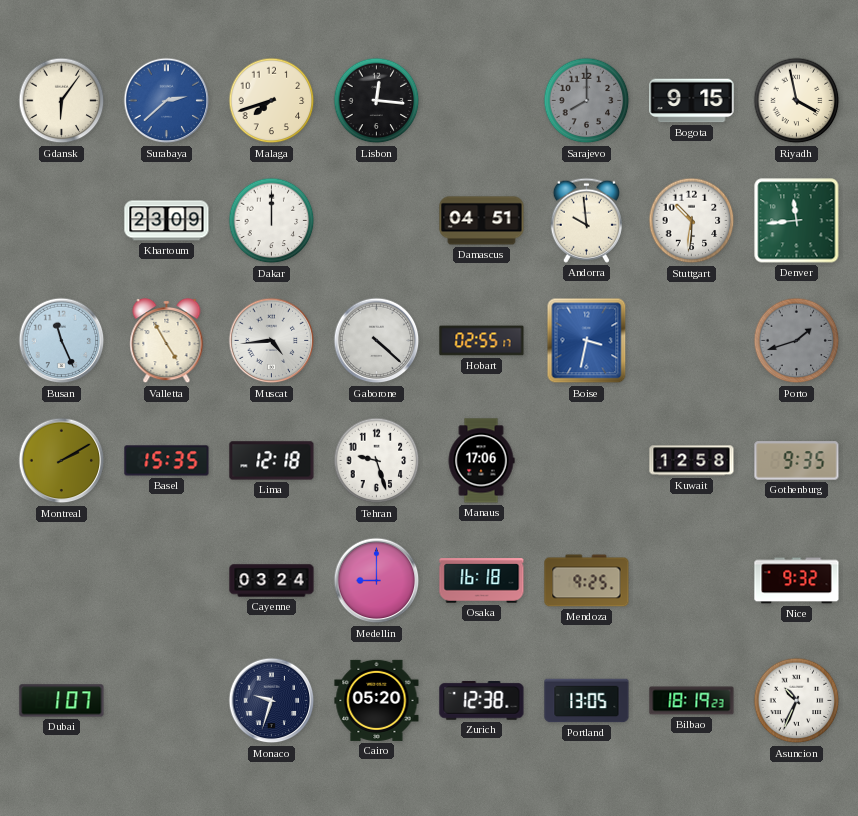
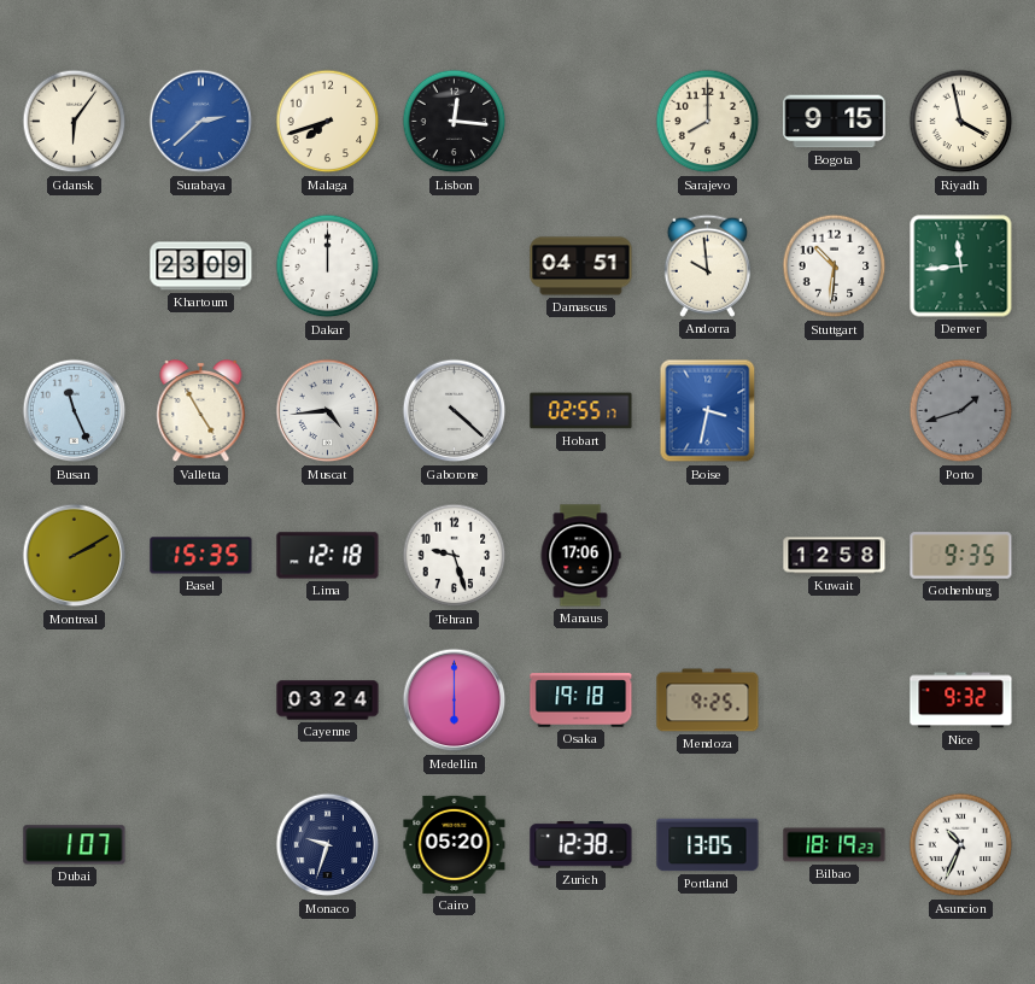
Sarajevo dial: grey -> cream
Medellin: 9:00 -> 6:00
Osaka: 16:18 -> 19:18
